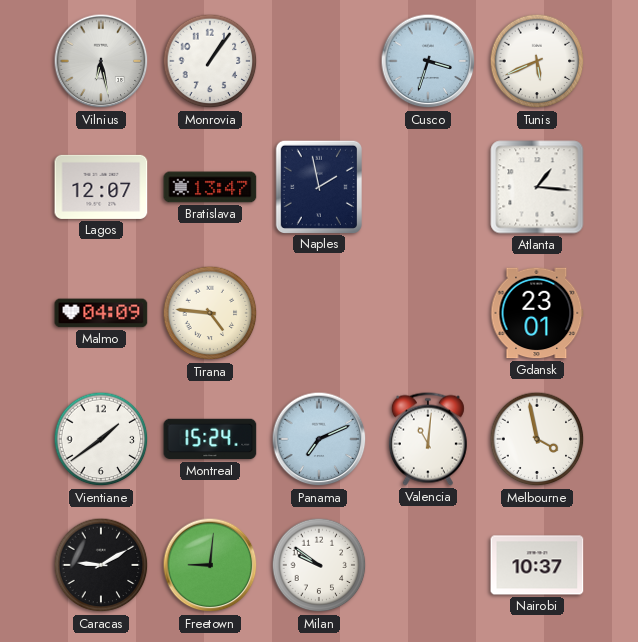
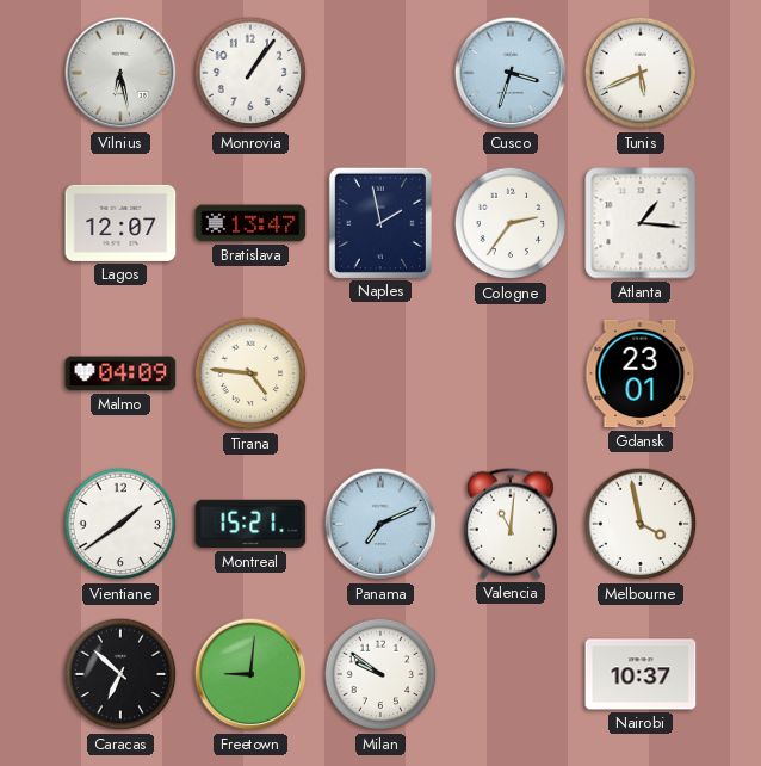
Cologne: none -> 2:36
Montreal: 15:24 -> 15:21
Caracas: 9:10 -> 6:52
